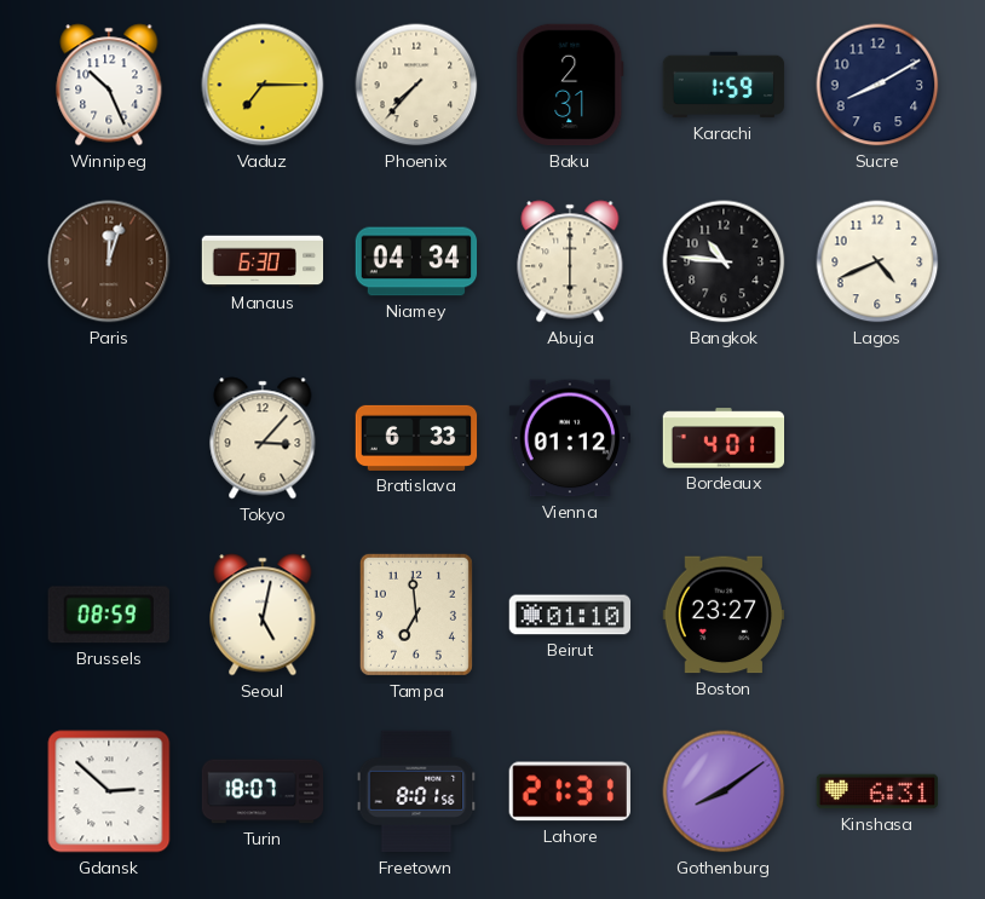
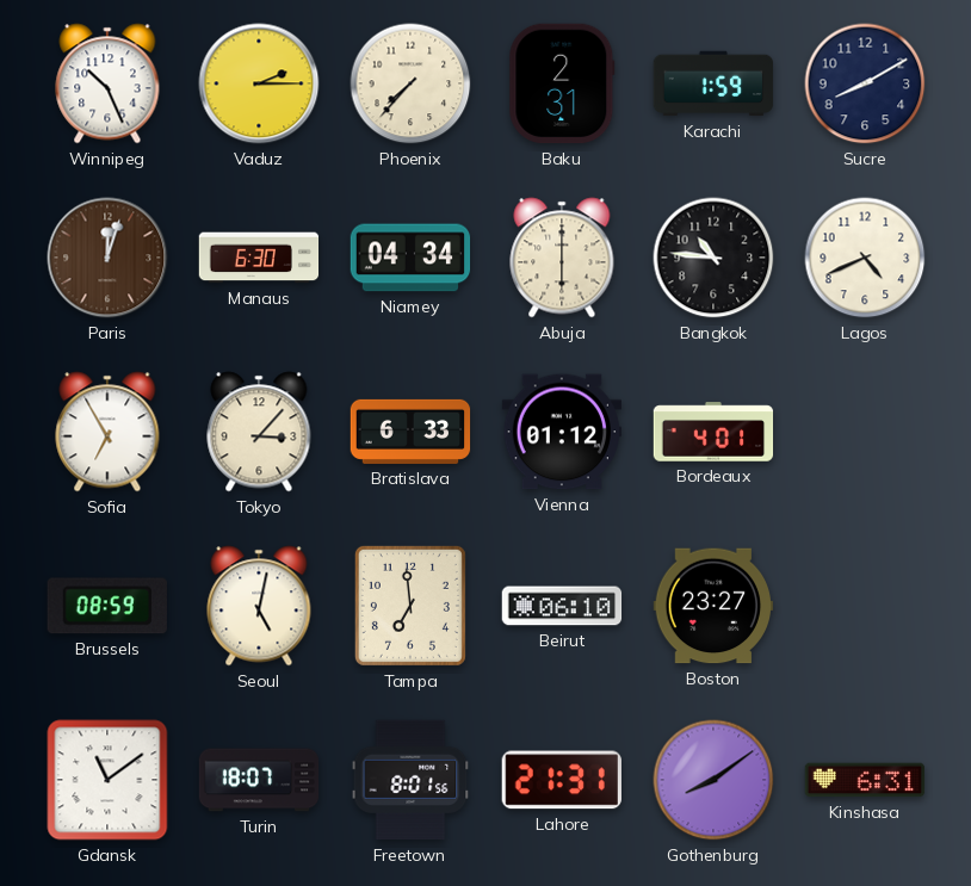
Vaduz: 7:15 -> 2:15
Sofia: none -> 6:55
Beirut: 01:10 -> 06:10
Gdansk: 2:52 -> 11:09
